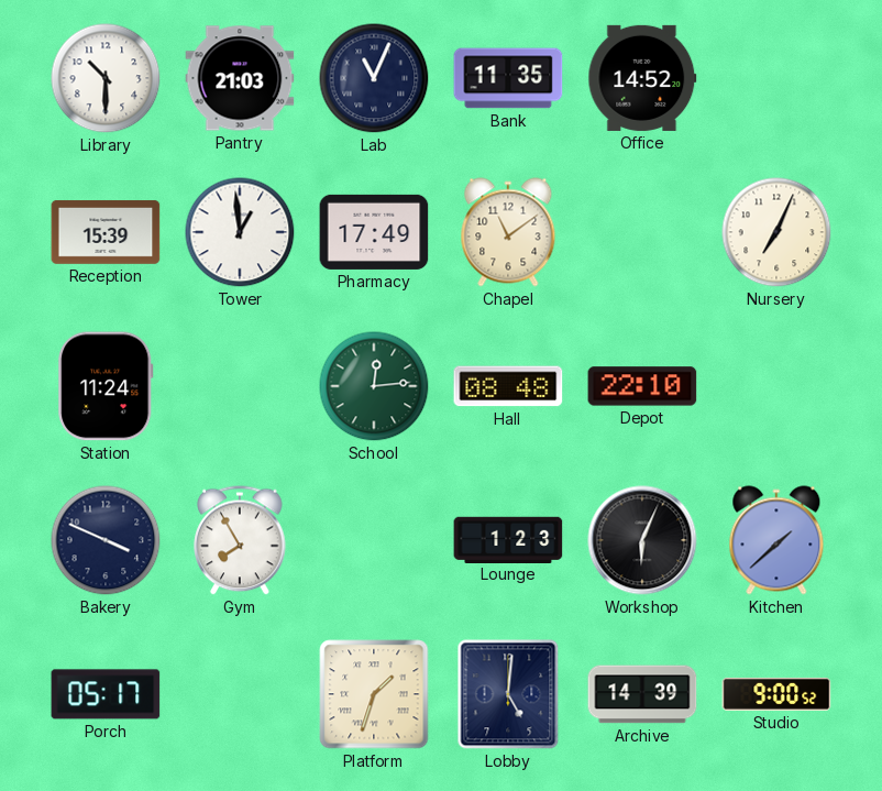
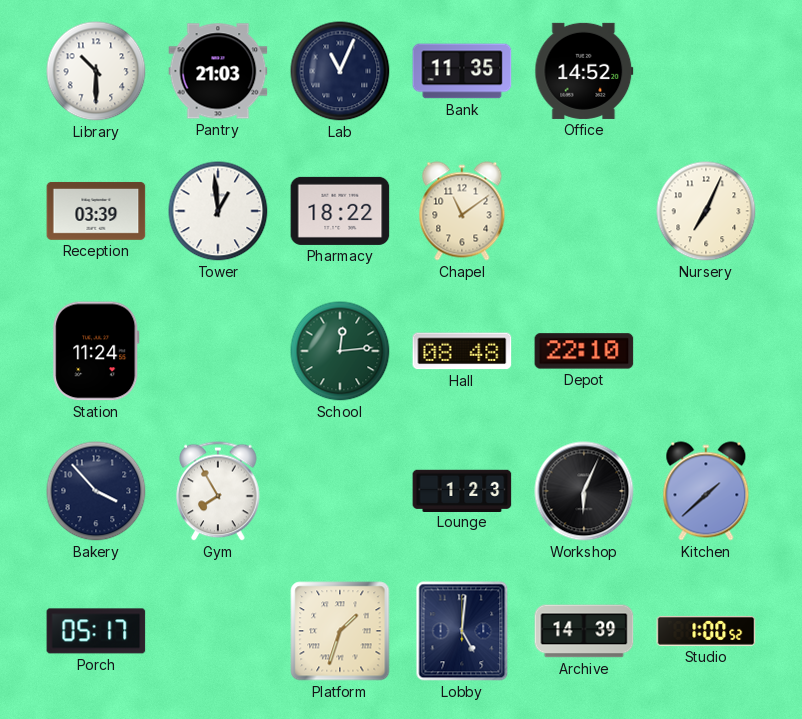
Reception: 15:39 -> 03:39
Pharmacy: 17:49 -> 18:22
Bakery: 3:49 -> 3:53
Studio: 9:00 -> 1:00
